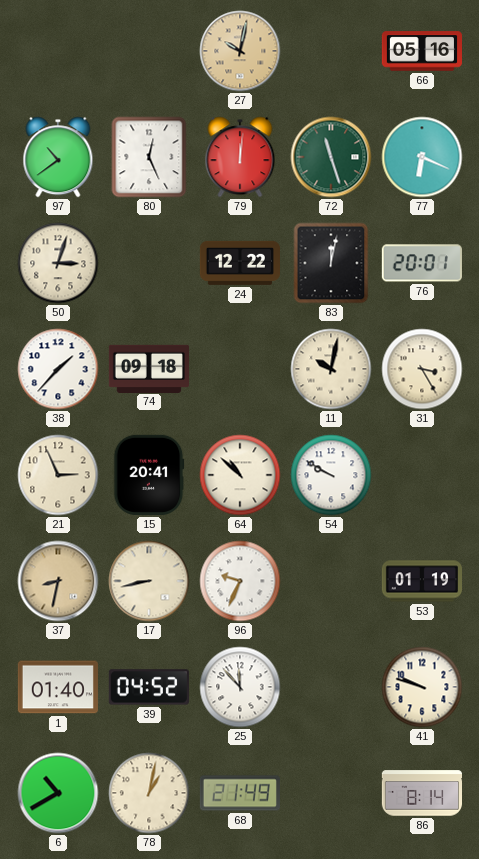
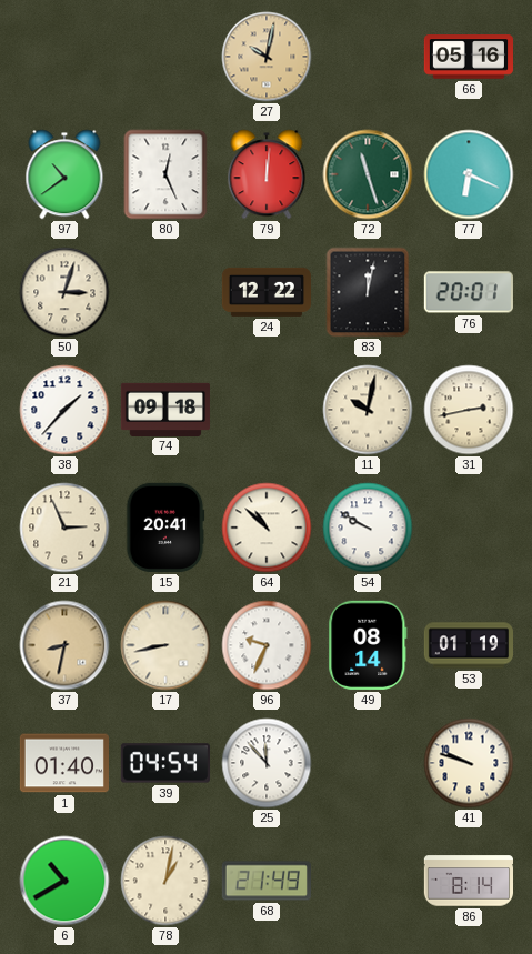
31: 3:25 -> 2:43
49: none -> 08:14
39: 04:52 -> 04:54
